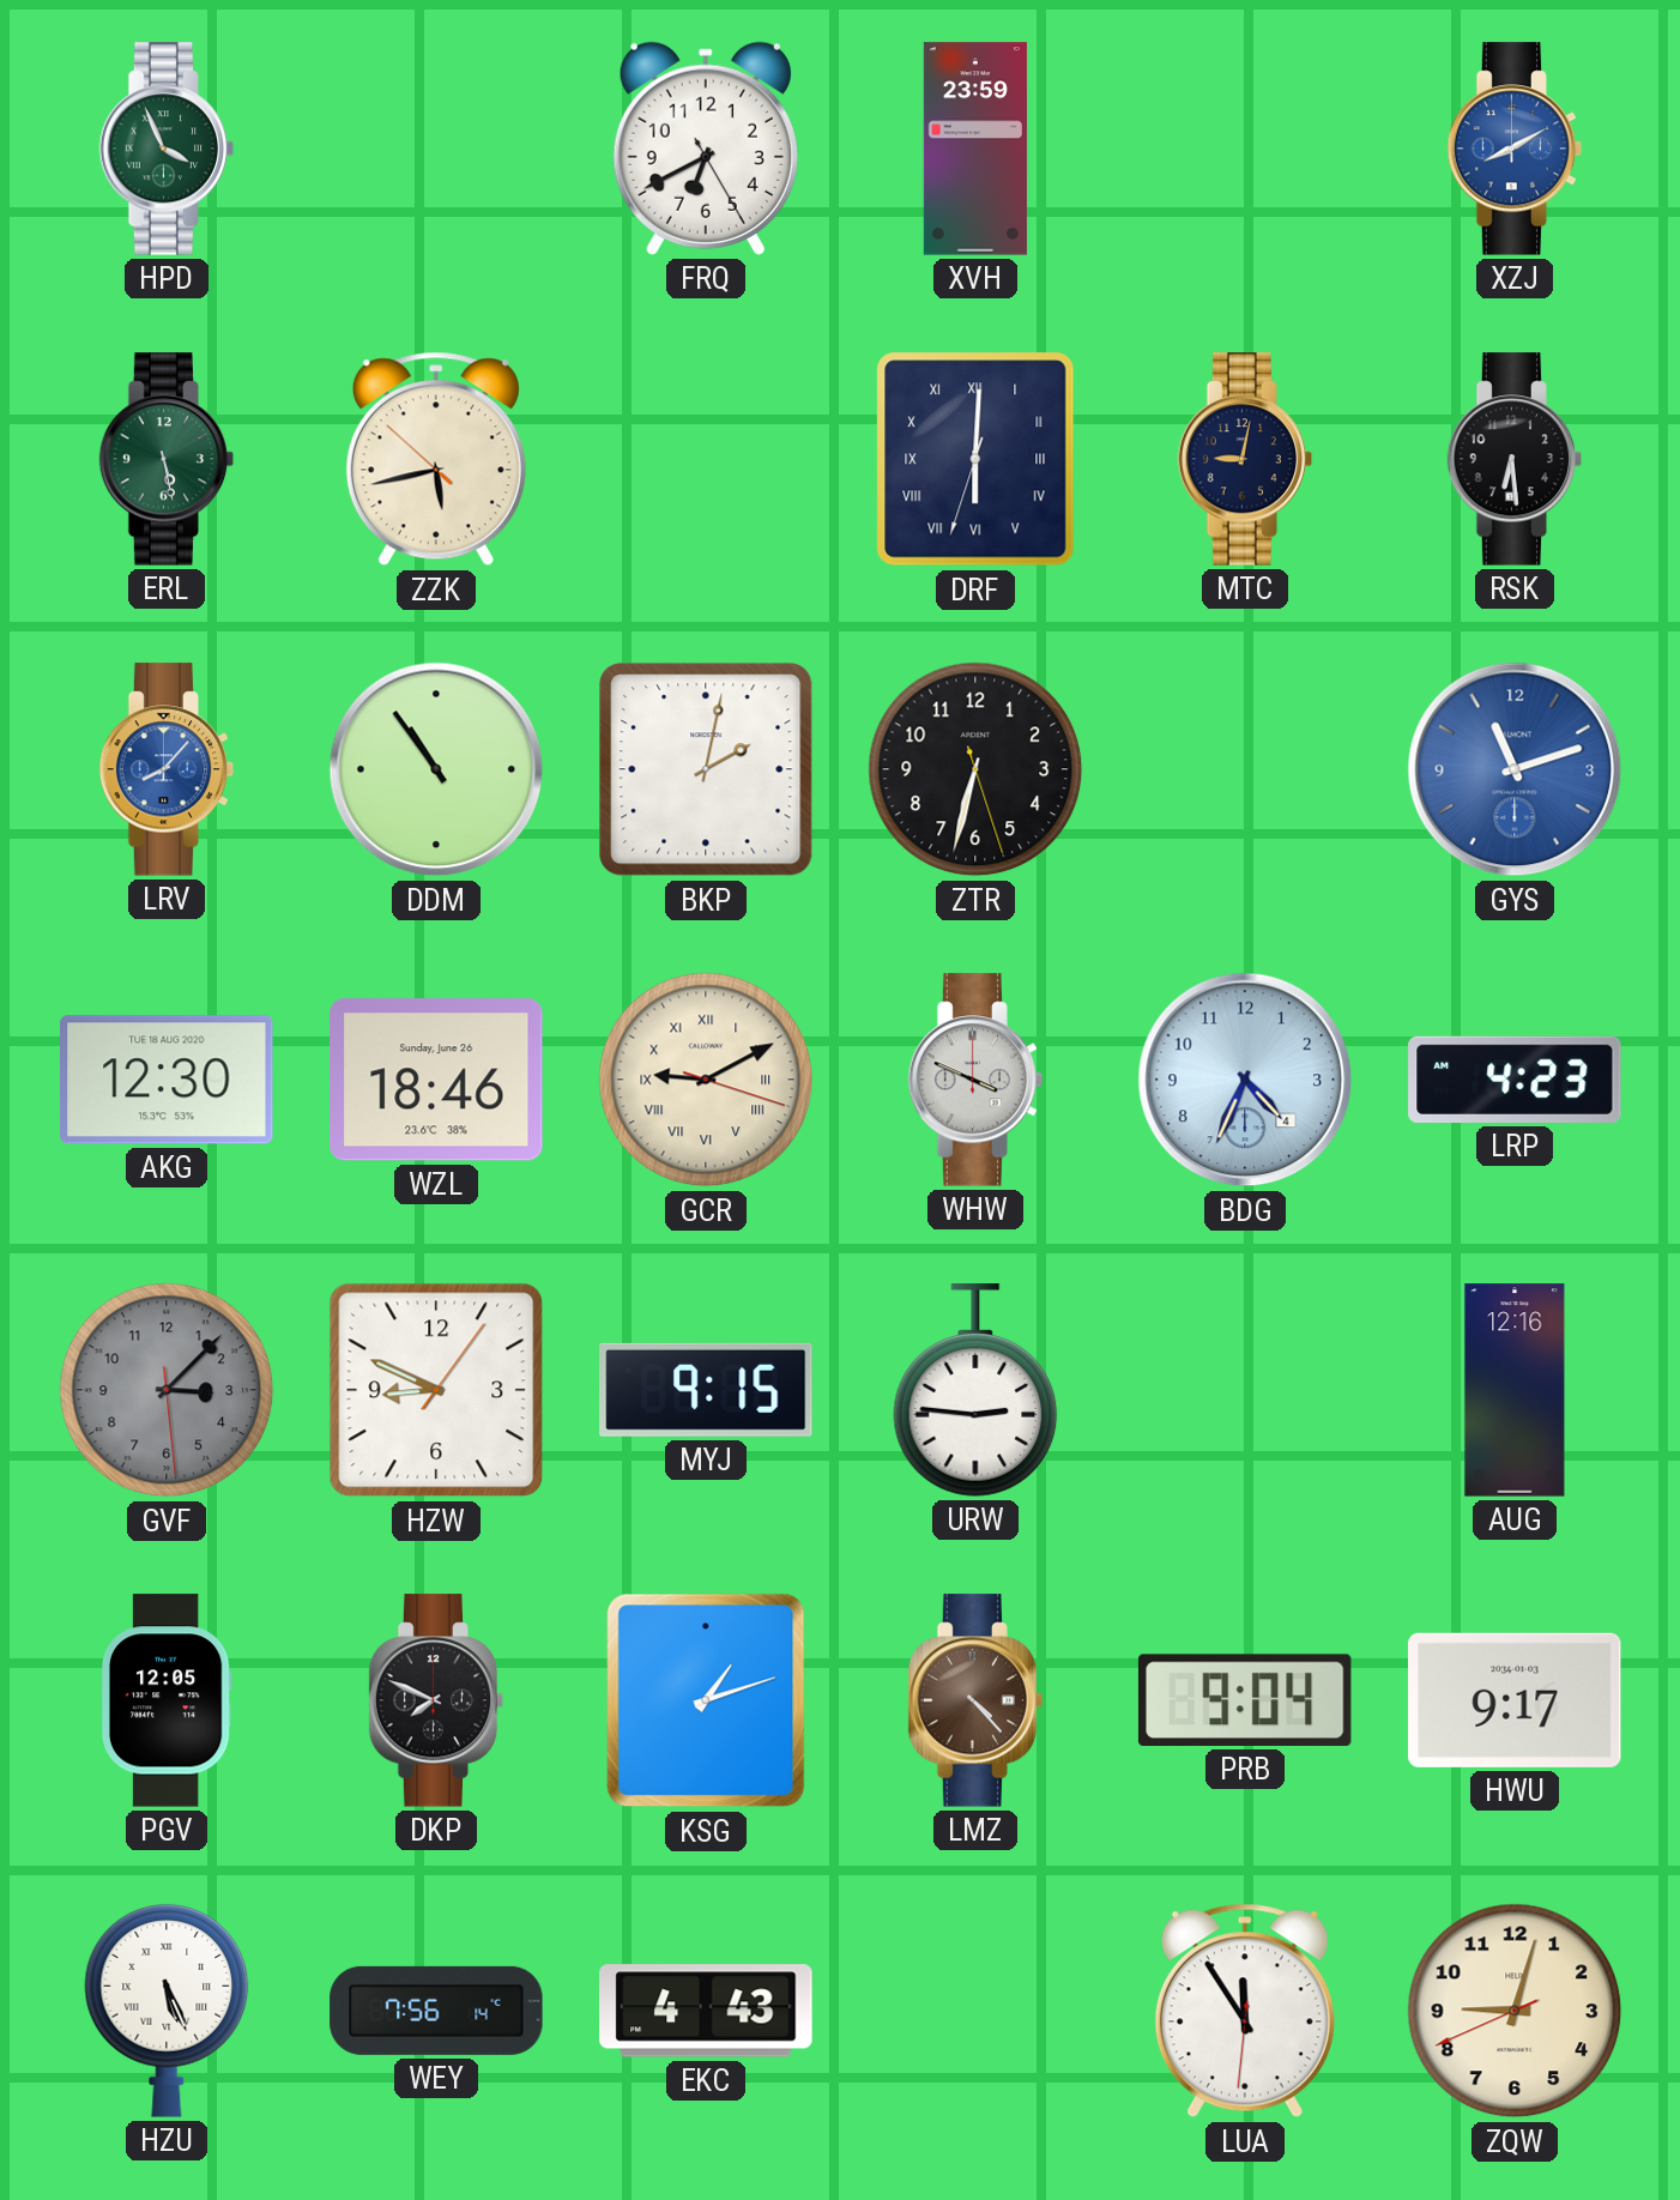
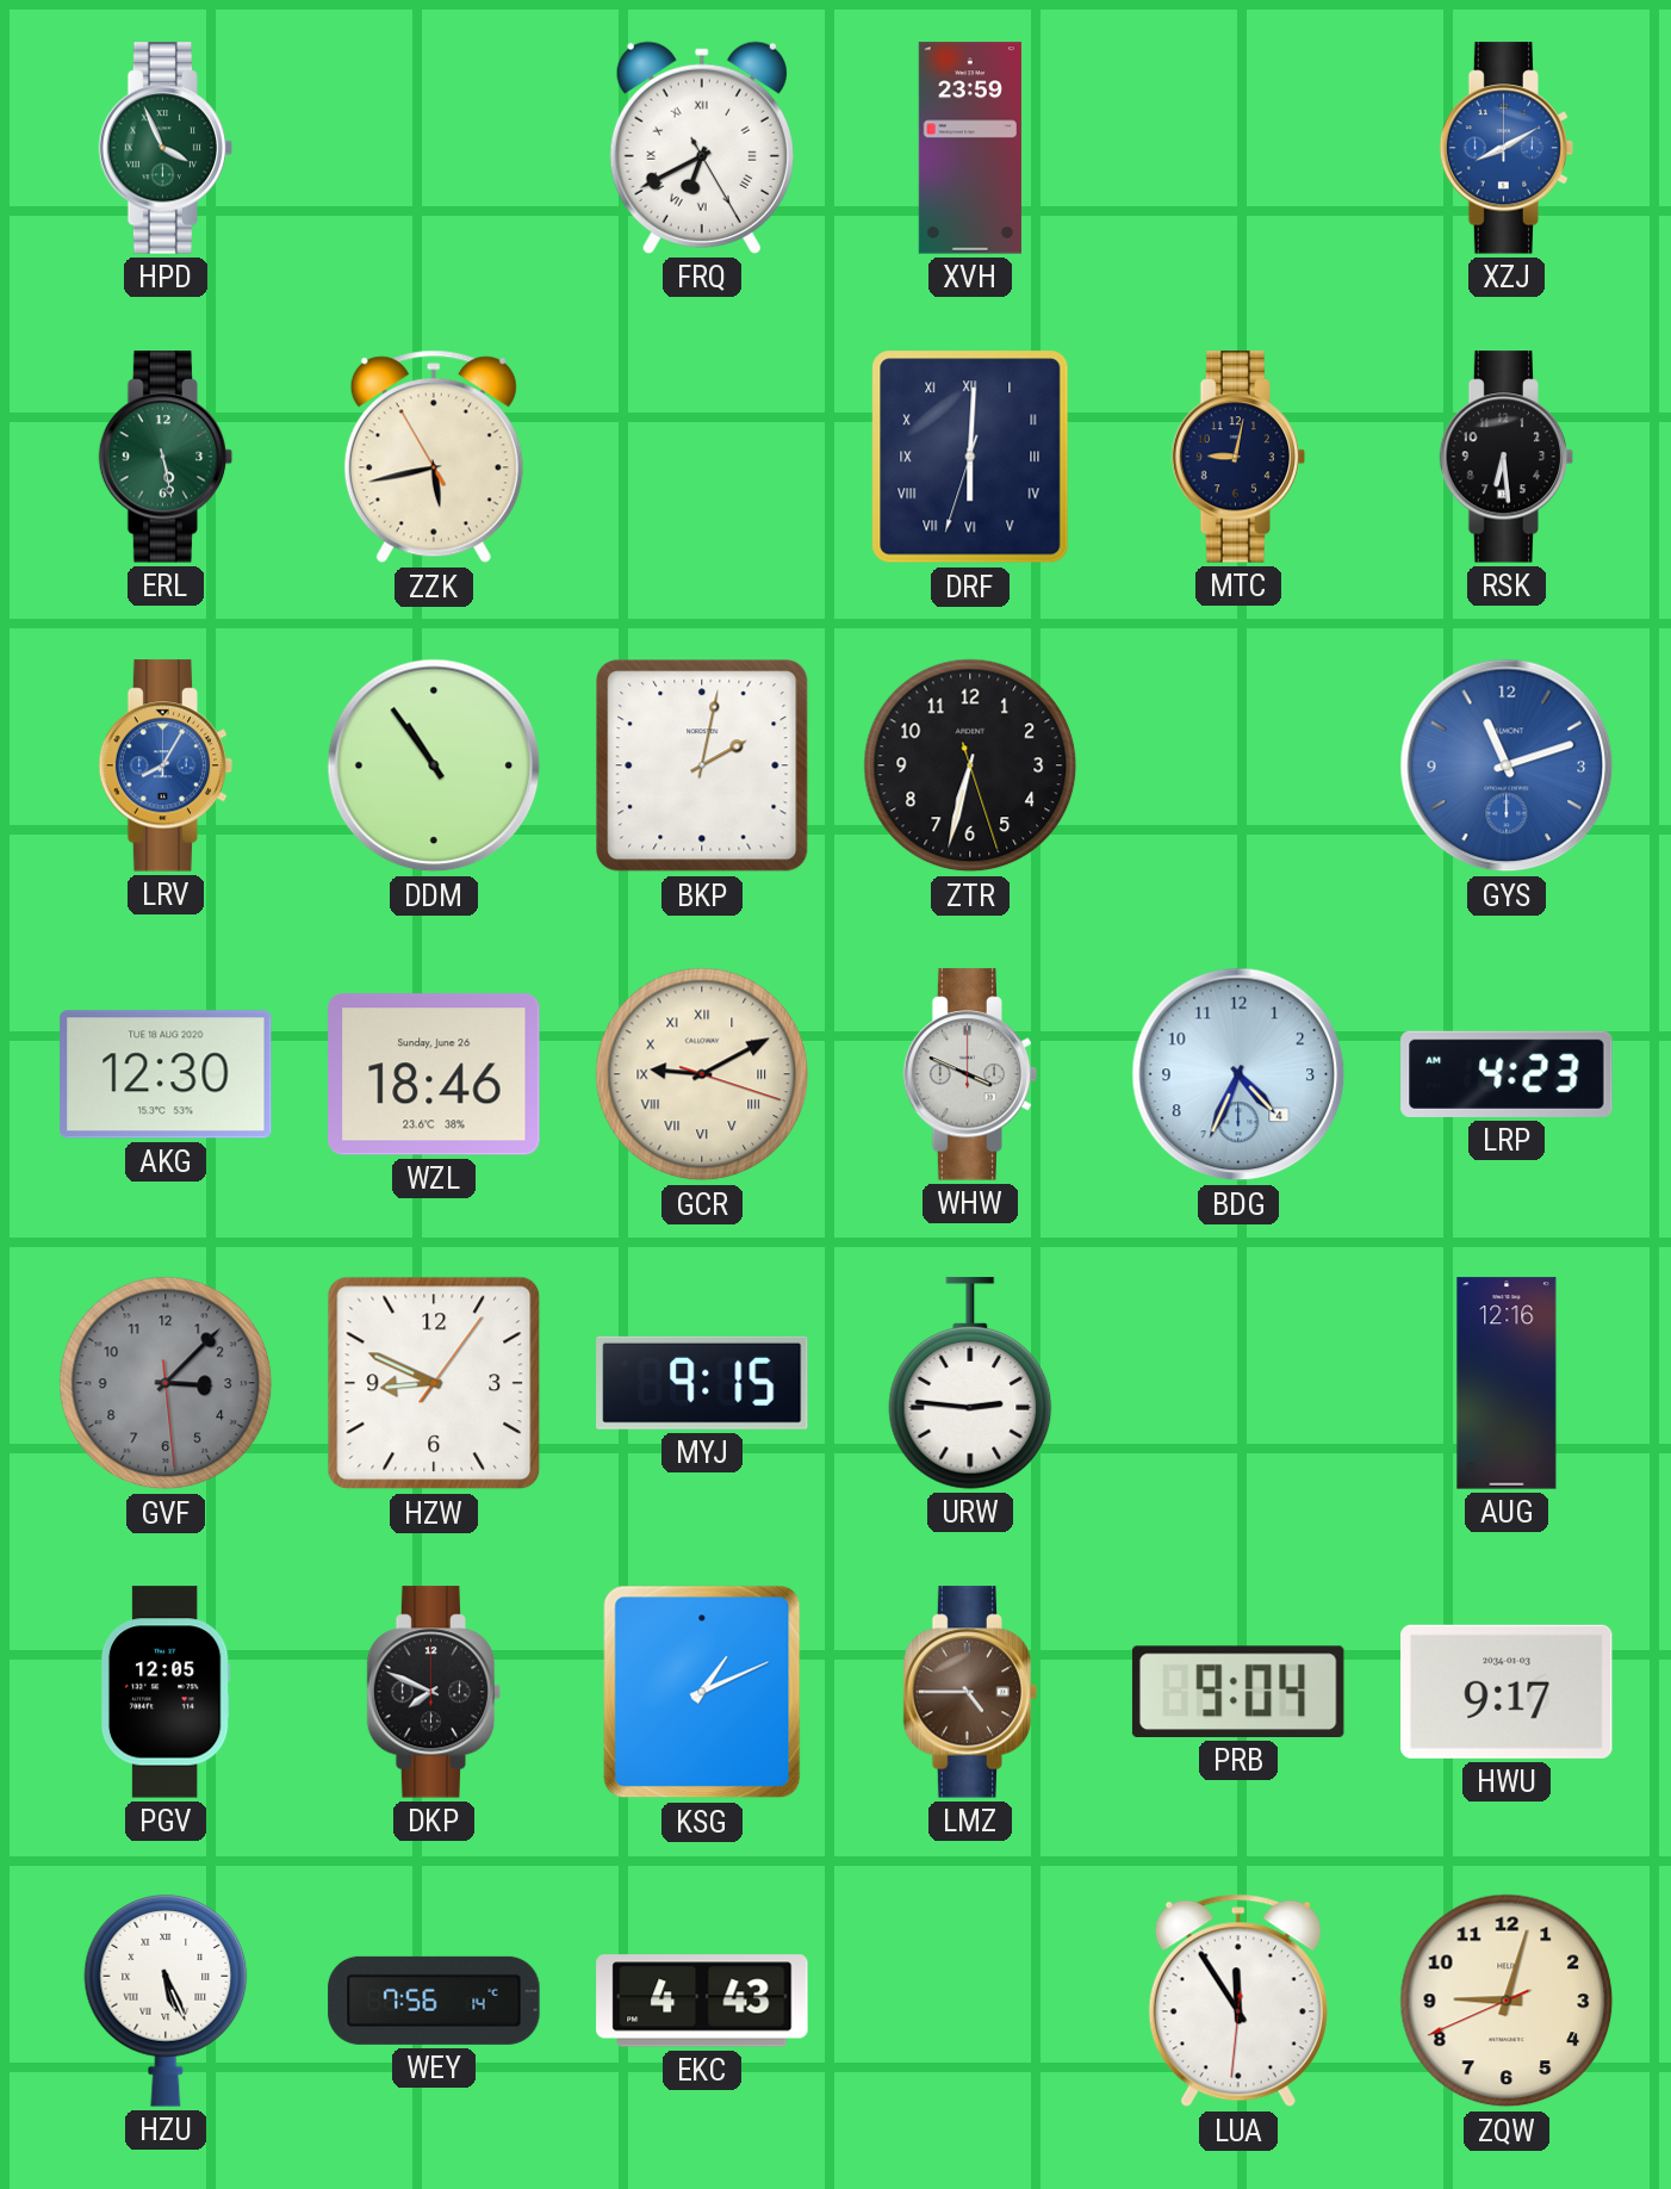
FRQ numerals: Arabic -> Roman
ZZK: 5:42:52 -> 5:42:55
LRV: 8:07 -> 8:05
KSG: 1:12 -> 1:11
LMZ: 4:23 -> 4:45
